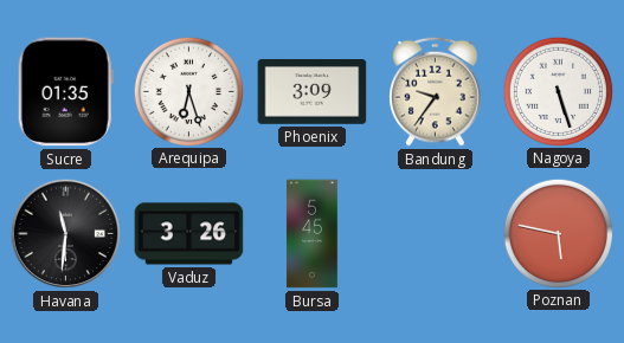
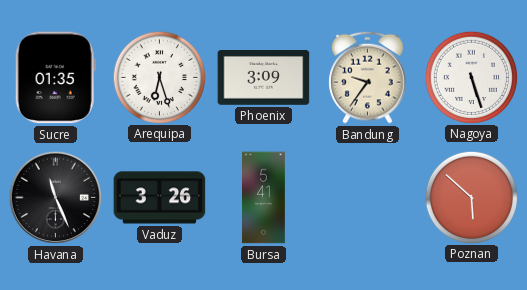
Havana: 11:31 -> 11:26
Bursa: 5:45 -> 5:41
Poznan: 5:47 -> 5:52
